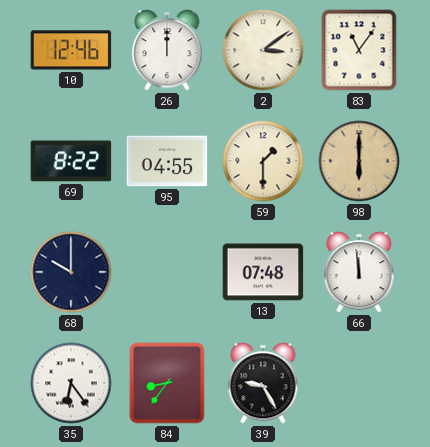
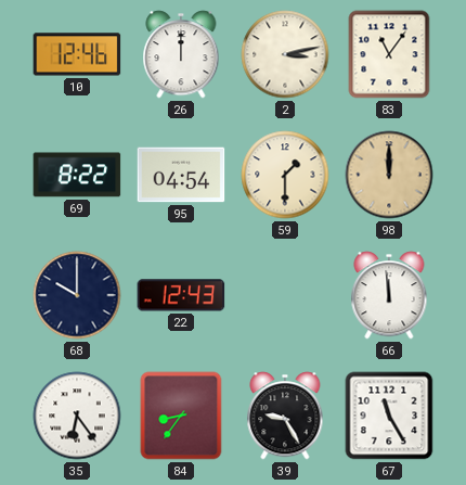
2: 3:09 -> 3:13
95: 04:55 -> 04:54
98: 6:00 -> 12:00
22: none -> 12:43
13: 07:48 -> none
67: none -> 11:25
